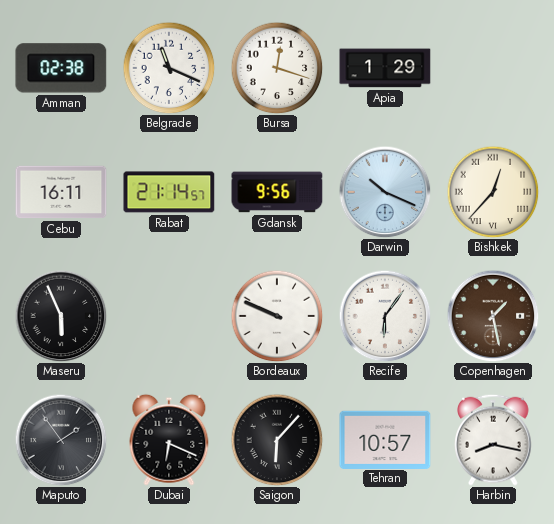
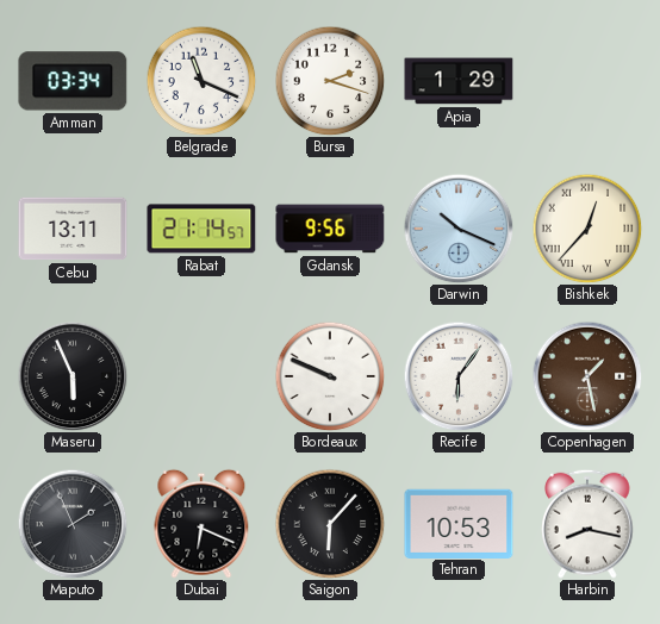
Amman: 02:38 -> 03:34
Bursa: 12:18 -> 2:18
Cebu: 16:11 -> 13:11
Maputo: 1:54 -> 1:56
Tehran: 10:57 -> 10:53
